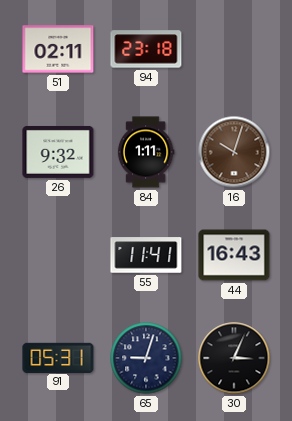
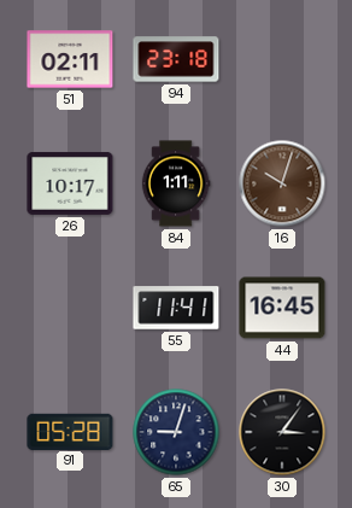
26: 9:32 -> 10:17
44: 16:43 -> 16:45
91: 05:31 -> 05:28
30: 3:04 -> 3:06
